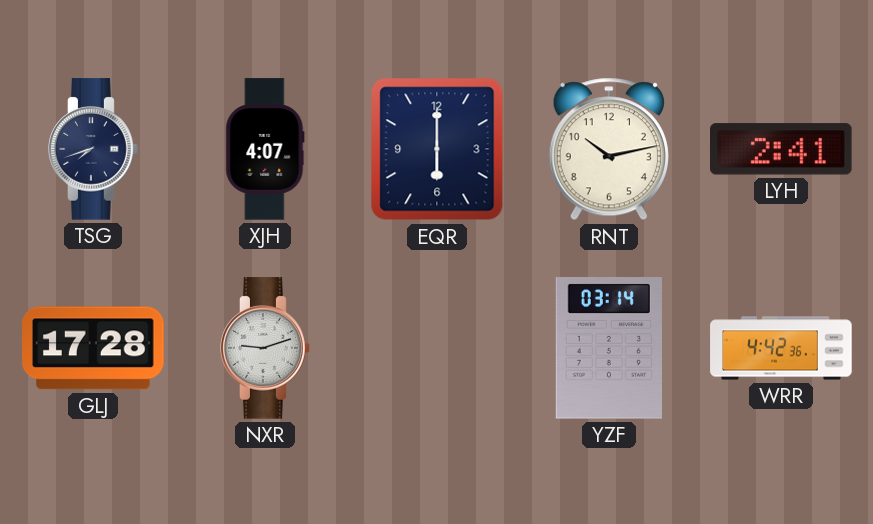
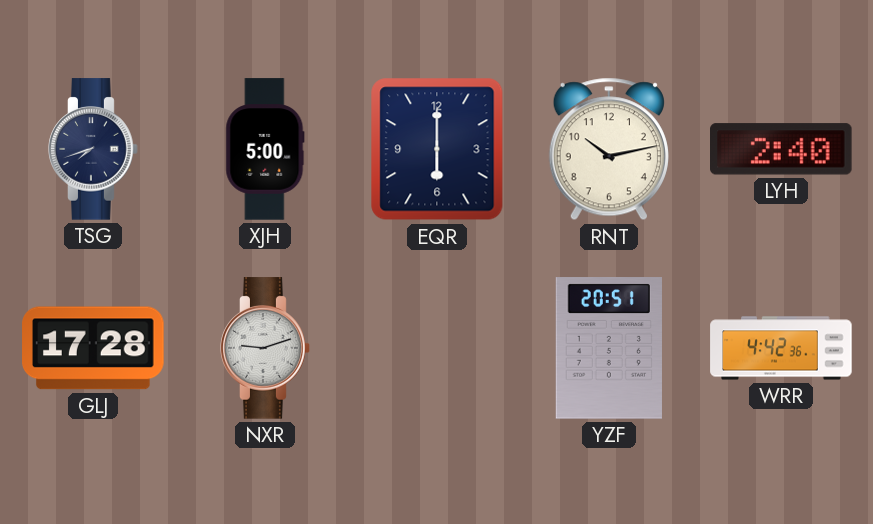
XJH: 4:07 -> 5:00
LYH: 2:41 -> 2:40
YZF: 03:14 -> 20:51
